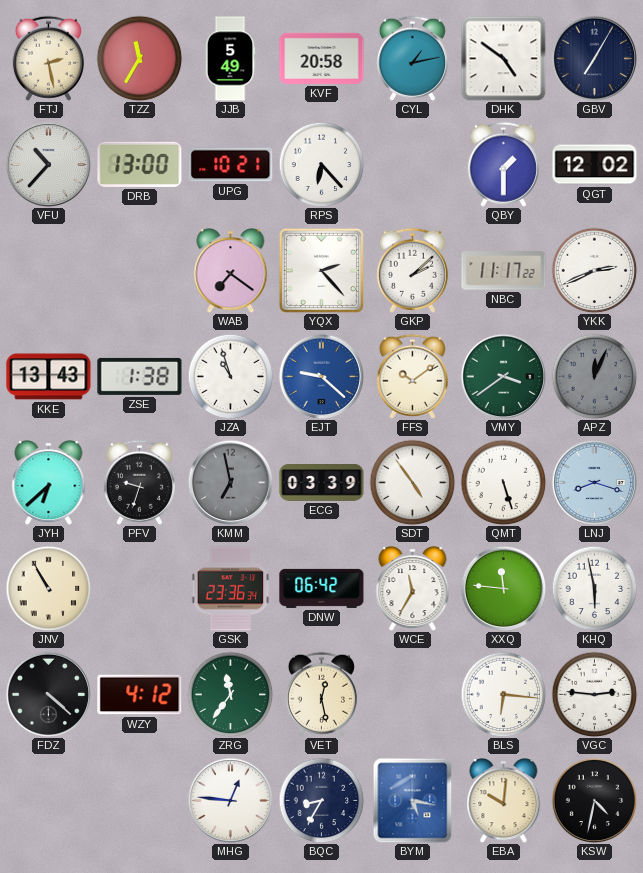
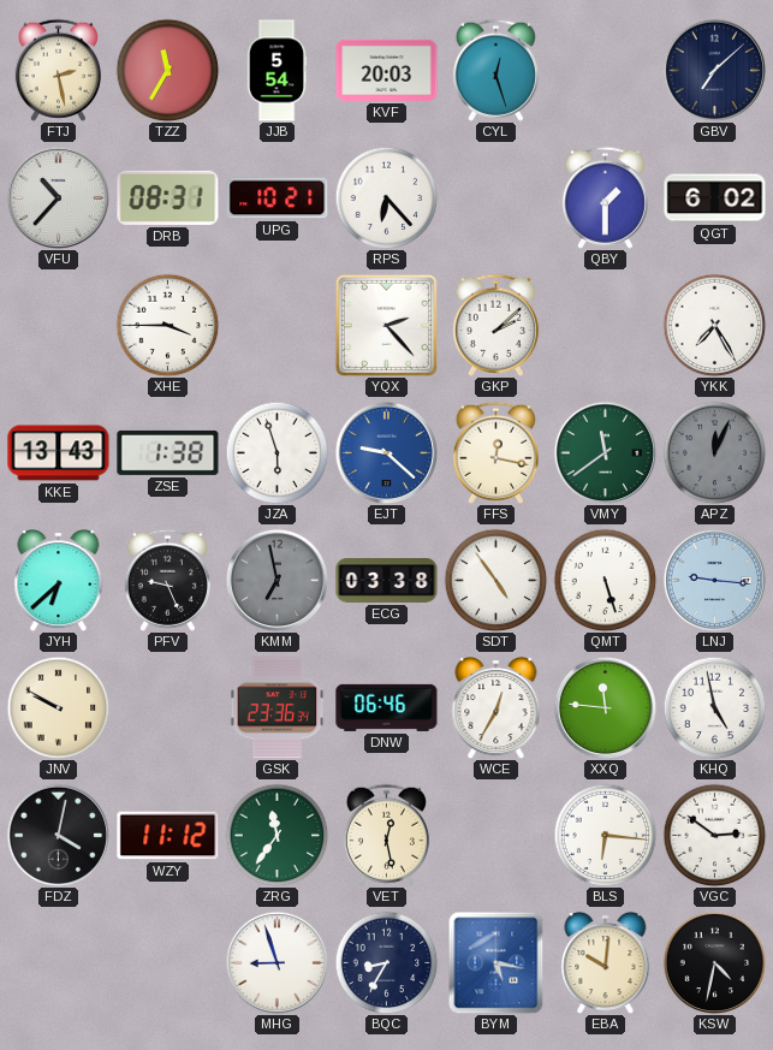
JJB: 5:49 -> 5:54
KVF: 20:58 -> 20:03
CYL: 1:13 -> 12:27
DHK: 4:51 -> none
GBV: 7:05 -> 7:08
DRB: 13:00 -> 08:31
QGT: 12:02 -> 6:02
XHE: none -> 3:45
WAB: 7:21 -> none
NBC: 11:17 -> none
YKK: 2:41 -> 7:25
JZA: 10:57 -> 5:57
FFS: 10:09 -> 12:17
VMY: 3:39 -> 11:39
PFV: 9:33 -> 9:26
ECG: 03:39 -> 03:38
LNJ: 8:18 -> 9:16
JNV: 10:55 -> 9:50
DNW: 06:42 -> 06:46
WCE: 11:35 -> 12:35
KHQ: 5:58 -> 4:58
FDZ: 4:22 -> 4:02
WZY: 4:12 -> 11:12
VGC: 2:46 -> 2:51
MHG: 12:46 -> 8:57
